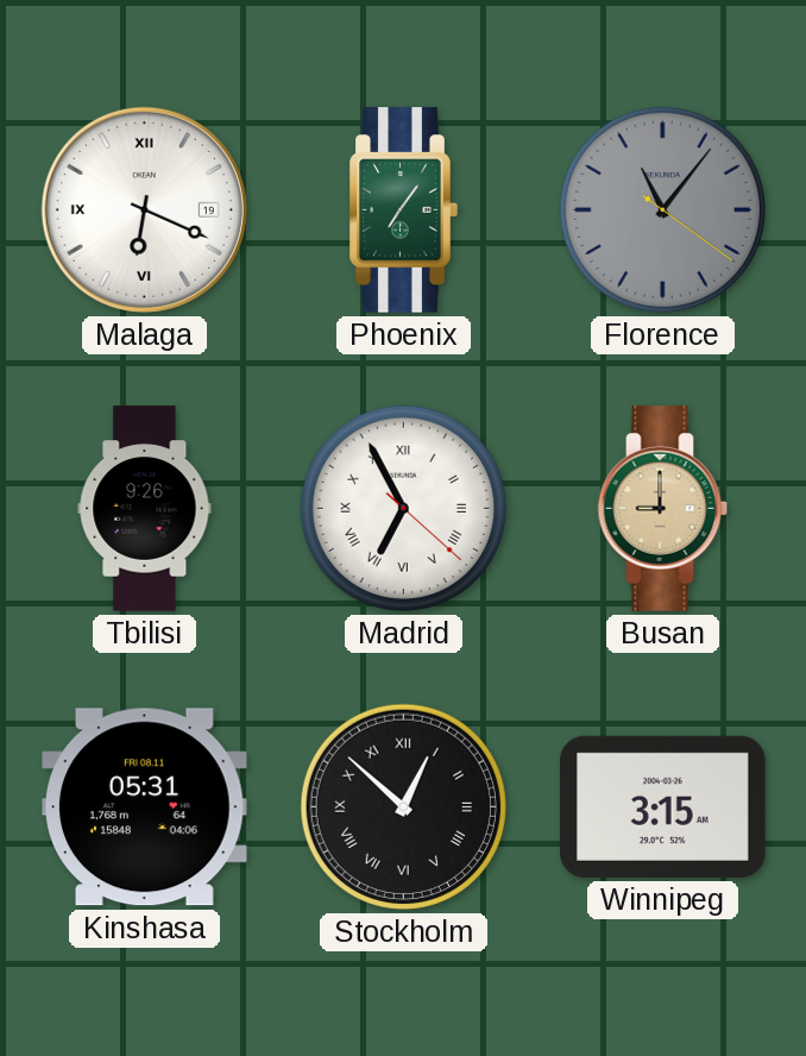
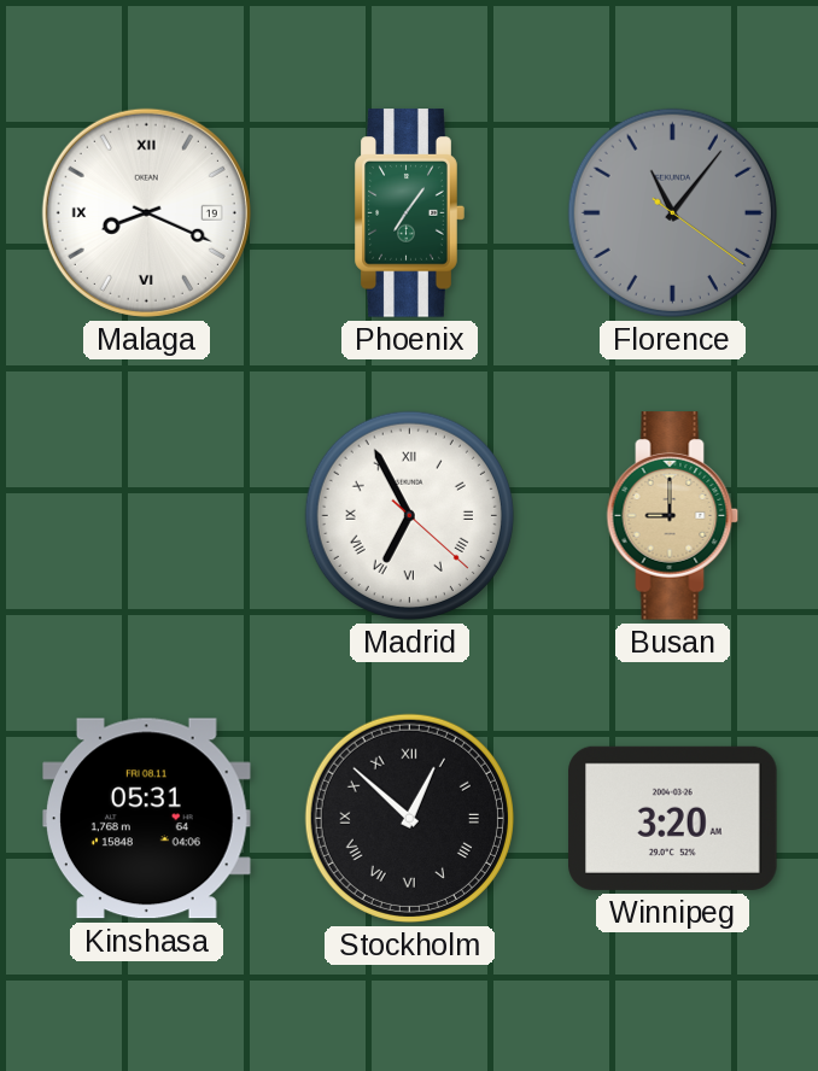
Malaga: 6:19 -> 8:19
Tbilisi: 9:26 -> none
Winnipeg: 3:15 -> 3:20
